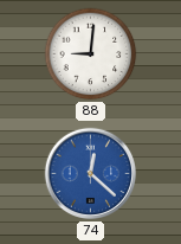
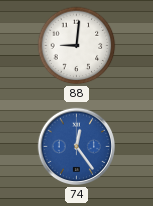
74: 12:22 -> 12:24
